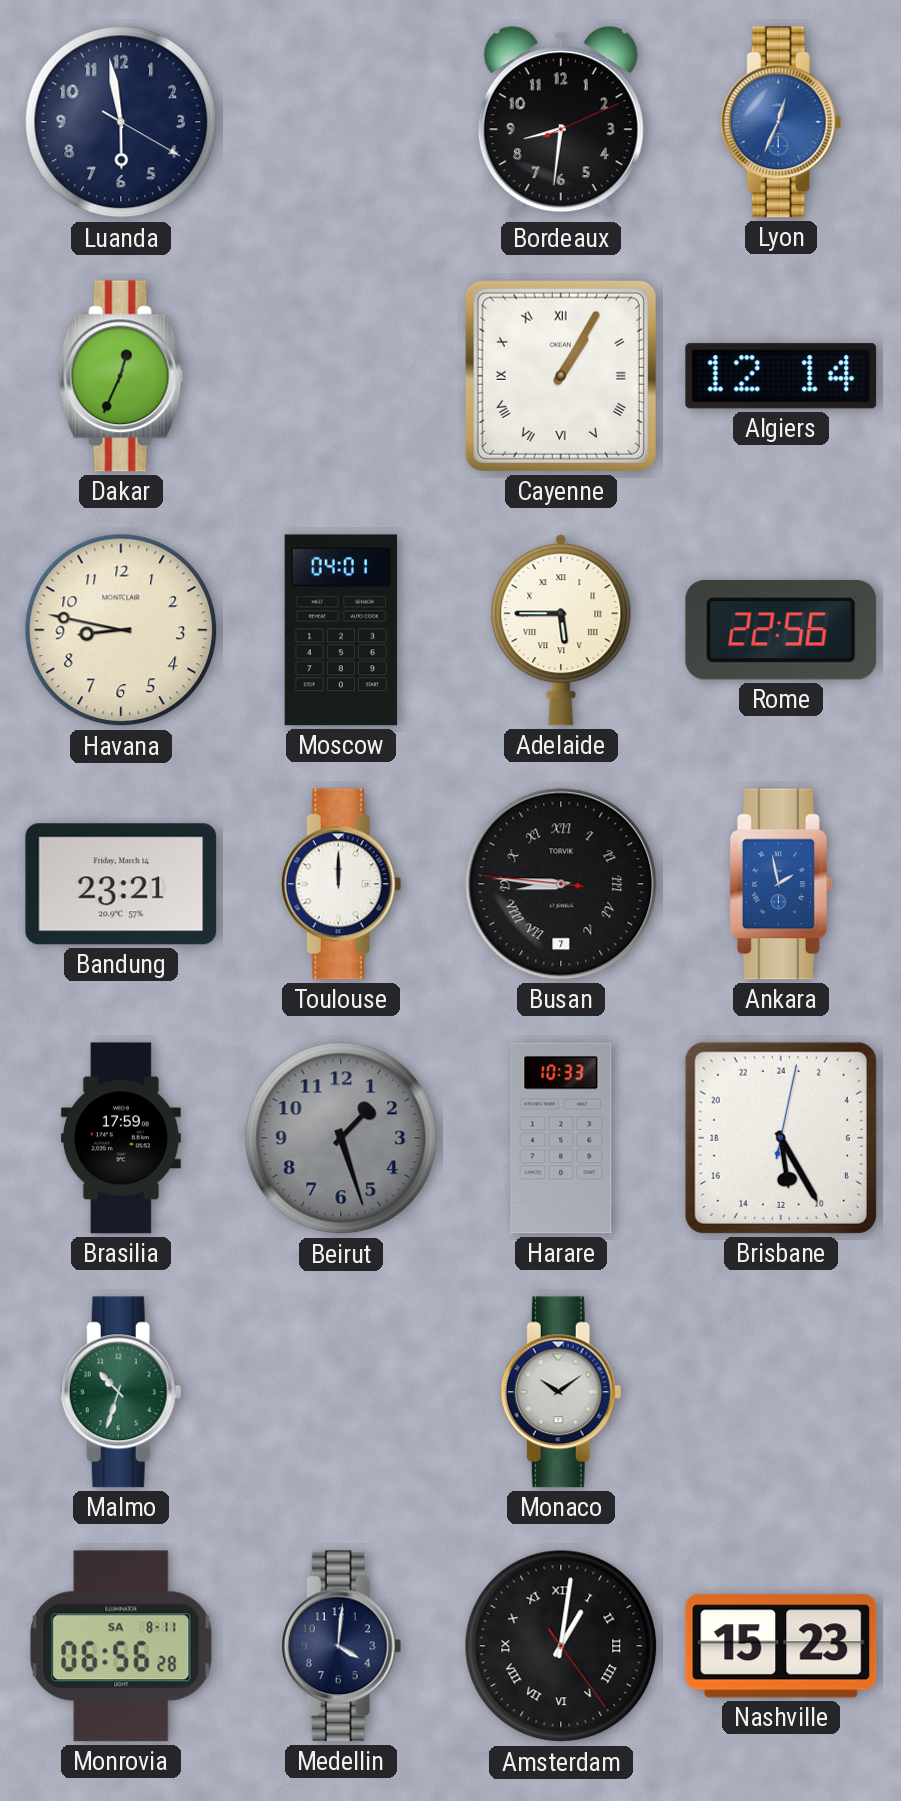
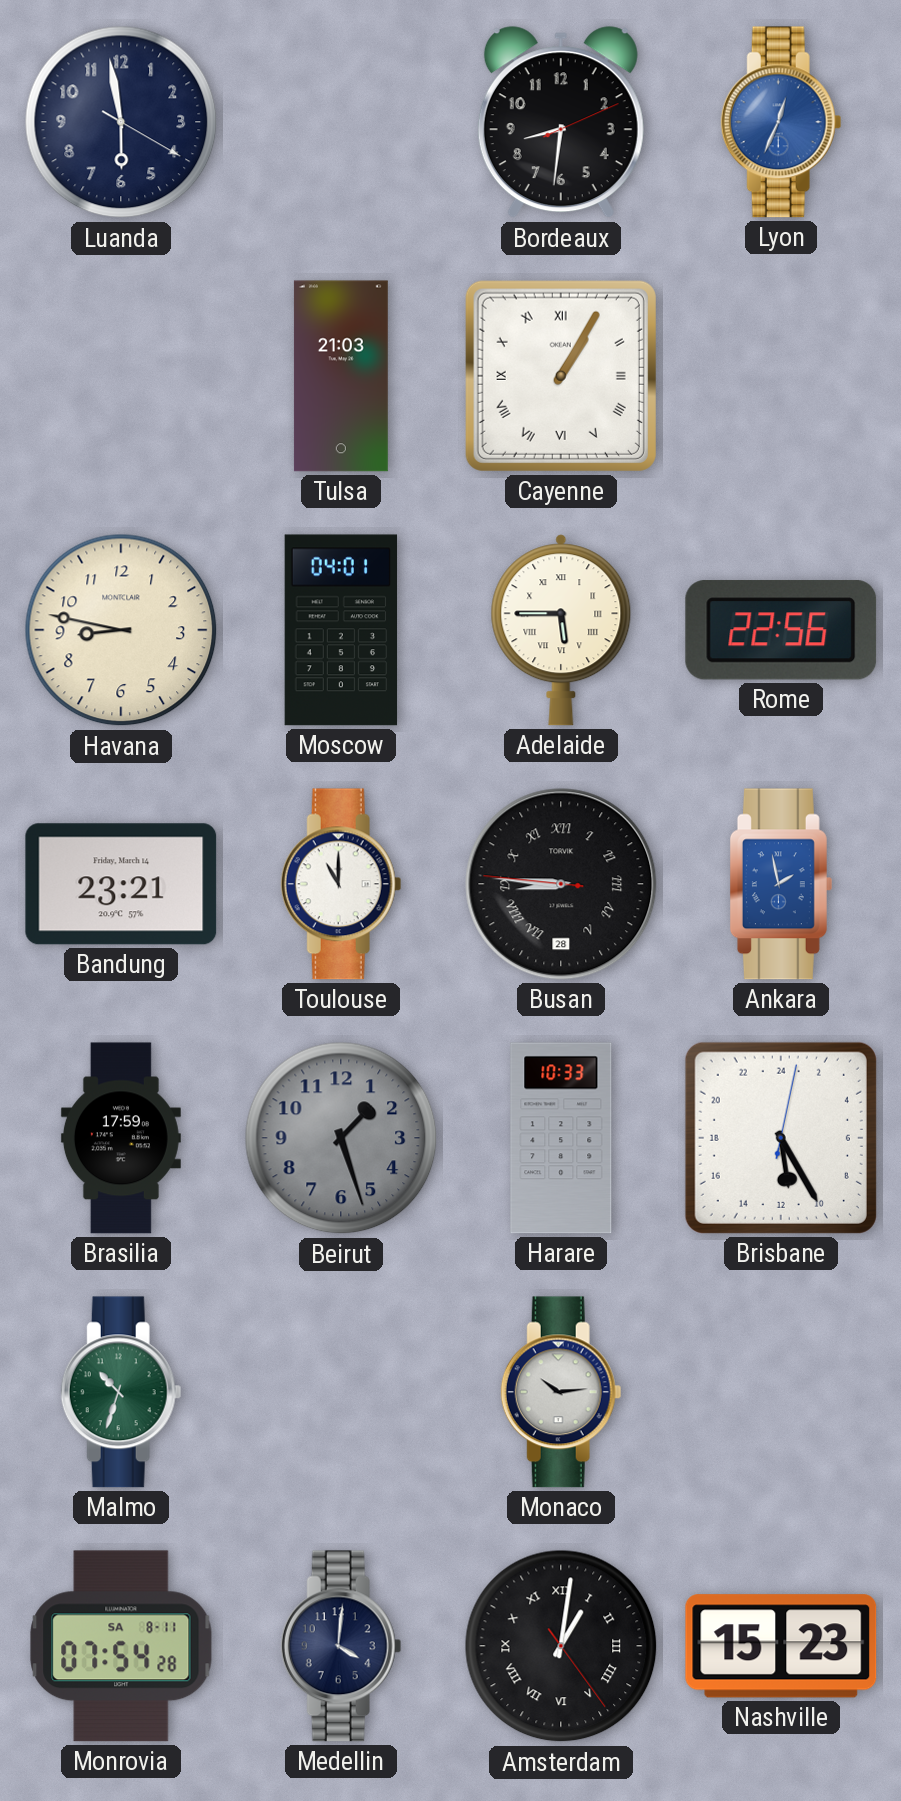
Dakar: 12:34 -> none
Tulsa: none -> 21:03
Algiers: 12:14 -> none
Toulouse: 12:00 -> 11:00
Busan date: 7 -> 28
Monaco: 10:09 -> 10:14
Monrovia: 06:56 -> 07:54
